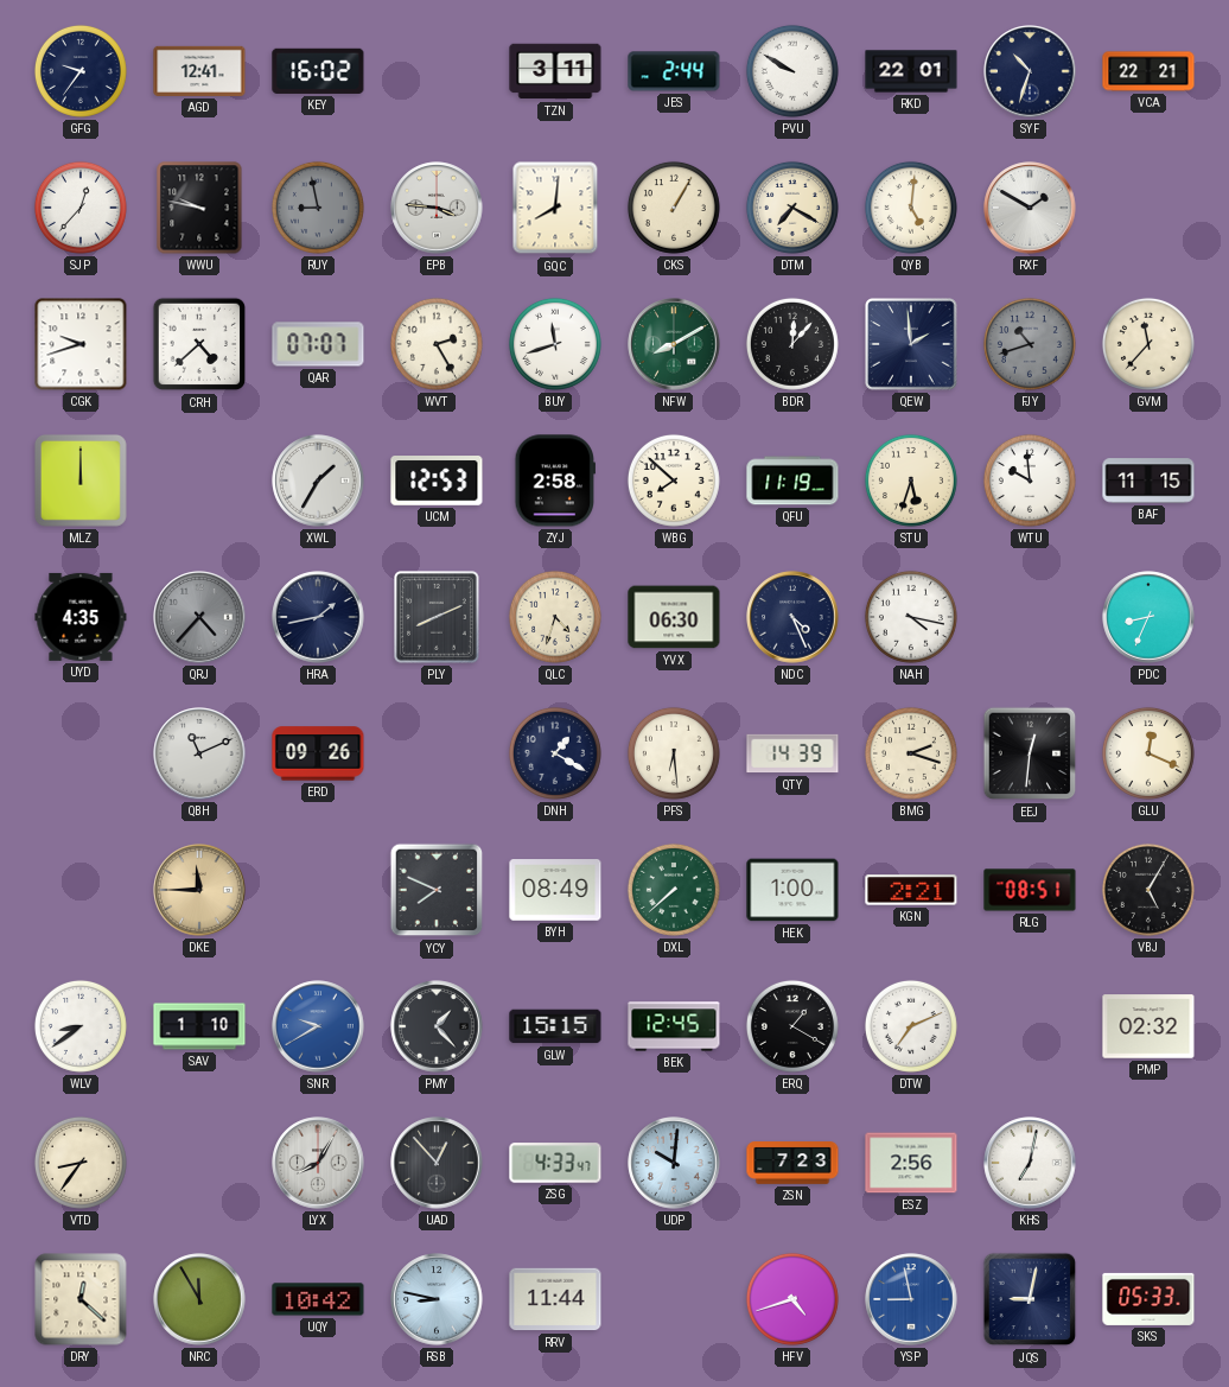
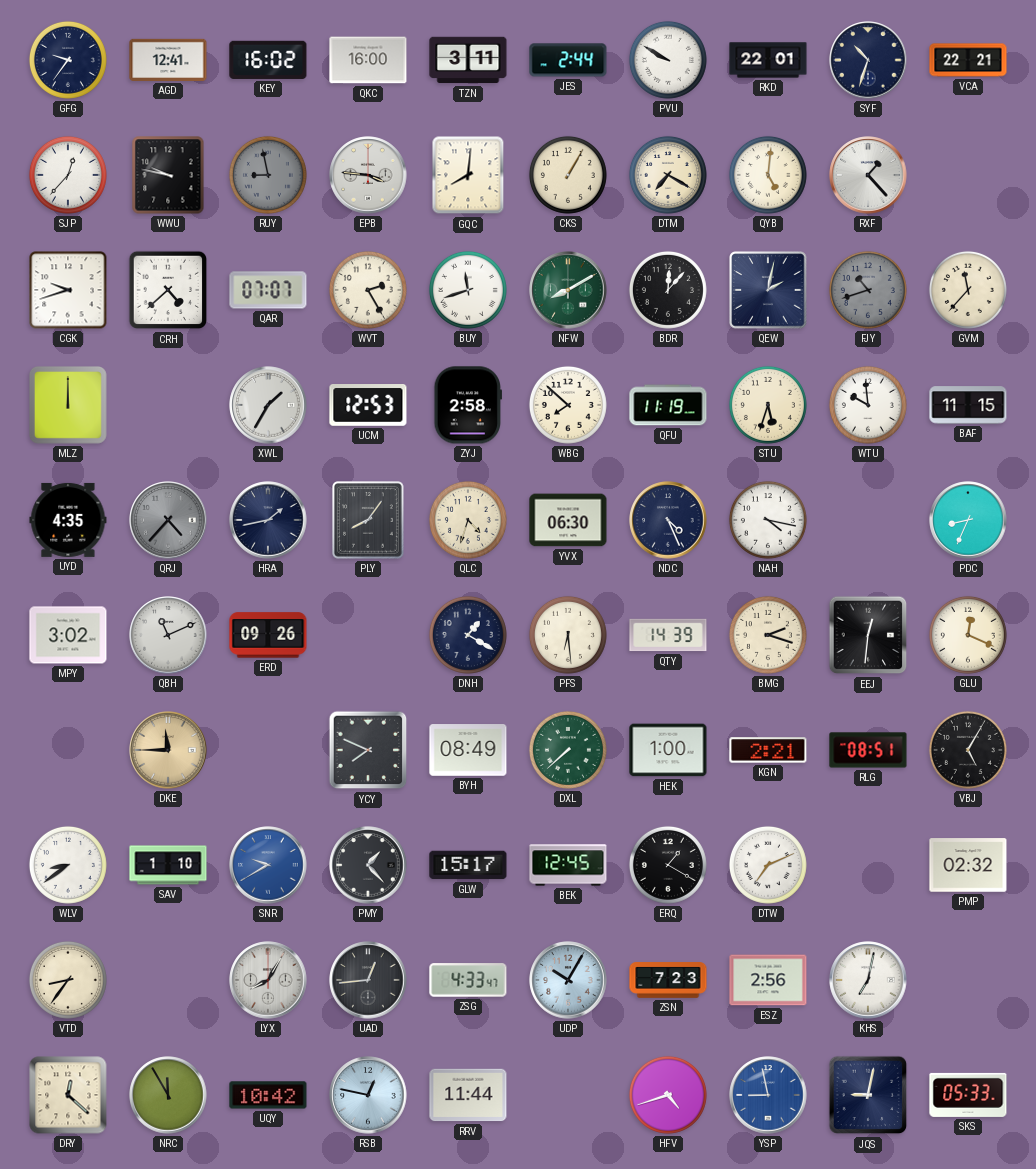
QKC: none -> 16:00
RXF: 1:50 -> 1:23
QEW: 1:59 -> 2:02
PLY: 8:11 -> 8:06
MPY: none -> 3:02
GLW: 15:15 -> 15:17
UAD: 12:53 -> 12:44
UDP: 10:01 -> 10:05
RSB: 8:47 -> 12:47
